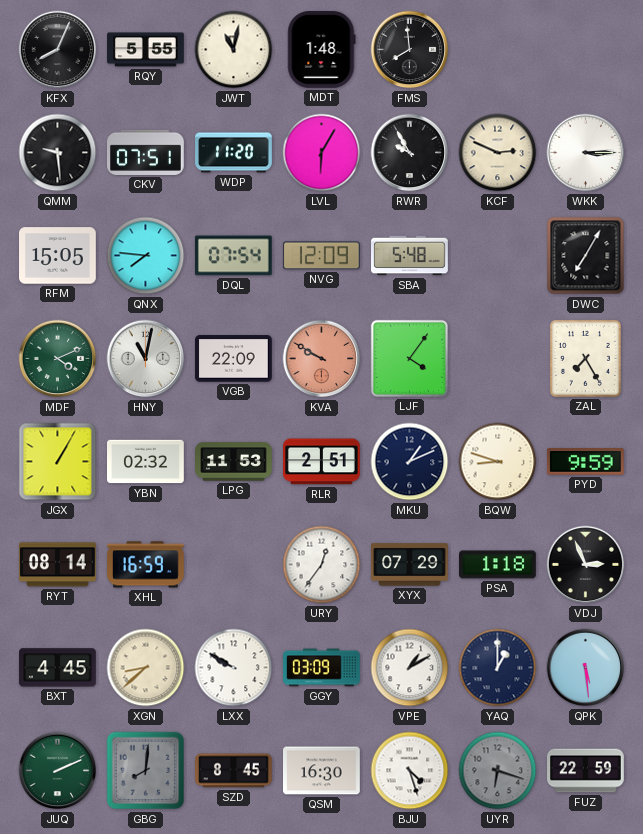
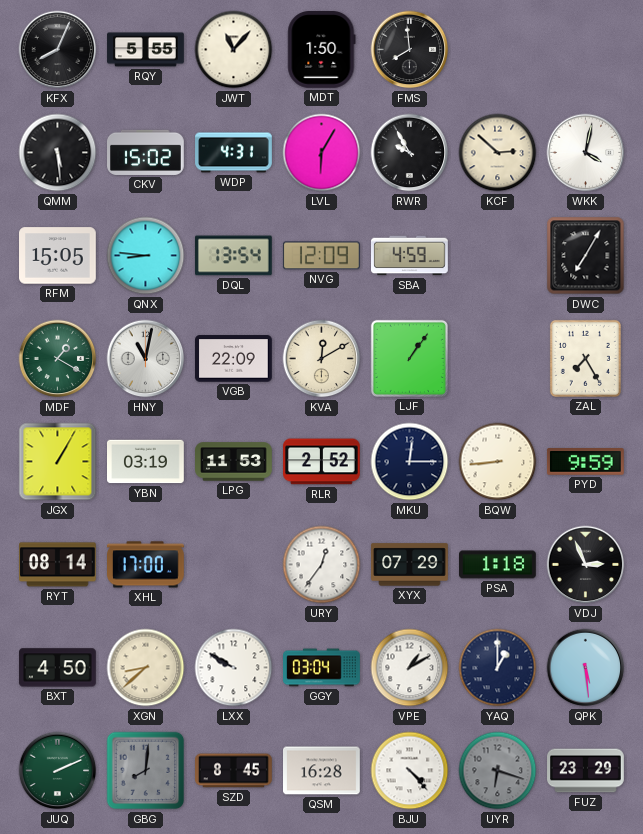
JWT: 11:02 -> 11:07
MDT: 1:48 -> 1:50
QMM: 9:29 -> 5:29
CKV: 07:51 -> 15:02
WDP: 11:20 -> 4:31
KCF: 2:49 -> 2:52
WKK: 3:15 -> 4:02
QNX: 7:46 -> 8:46
DQL: 07:54 -> 13:54
SBA: 5:48 -> 4:59
MDF: 4:11 -> 1:20
KVA: 9:50 -> 12:10
KVA dial: salmon -> cream
LJF: 4:06 -> 1:06
YBN: 02:32 -> 03:19
RLR: 2:51 -> 2:52
MKU: 1:11 -> 12:15
BQW: 8:48 -> 8:44
XHL: 16:59 -> 17:00
BXT: 4:45 -> 4:50
GGY: 03:09 -> 03:04
QSM: 16:30 -> 16:28
BJU: 4:27 -> 4:23
FUZ: 22:59 -> 23:29
